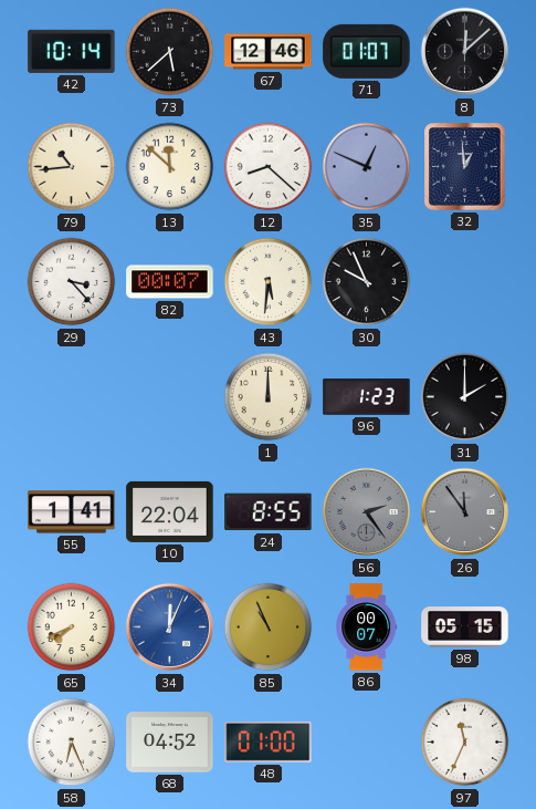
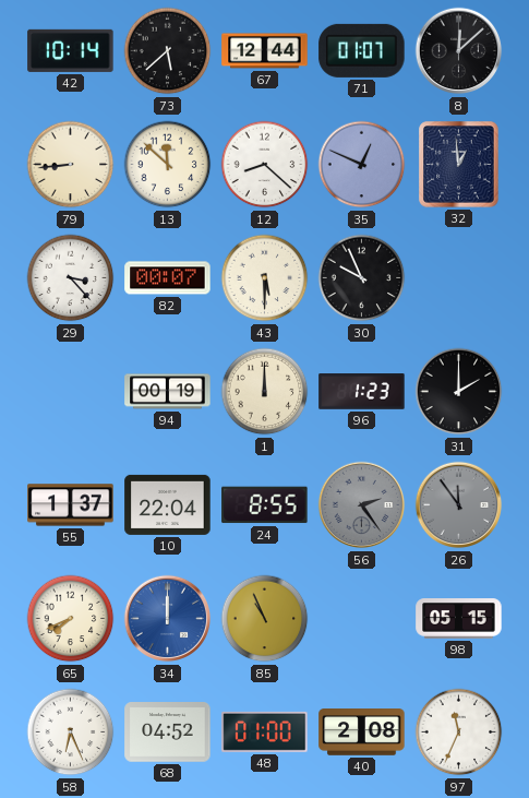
67: 12:46 -> 12:44
79: 10:44 -> 8:44
43: 5:31 -> 5:30
94: none -> 00:19
55: 1:41 -> 1:37
34: 12:04 -> 12:00
86: 00:07 -> none
40: none -> 2:08
